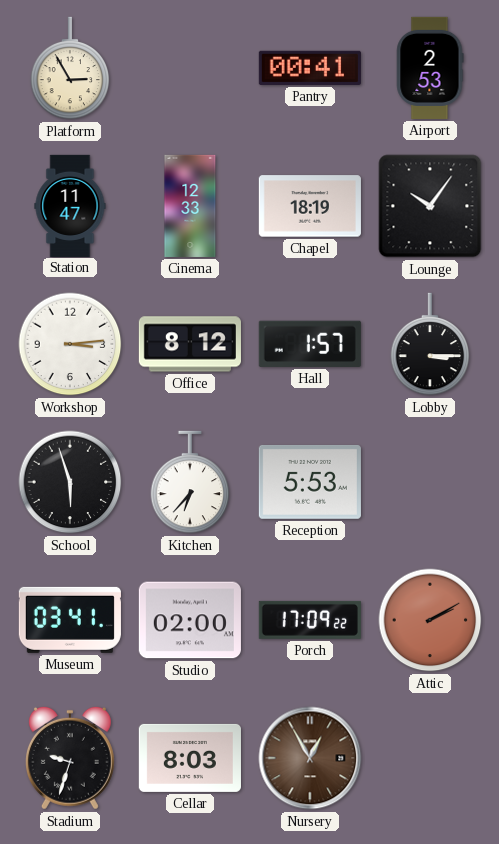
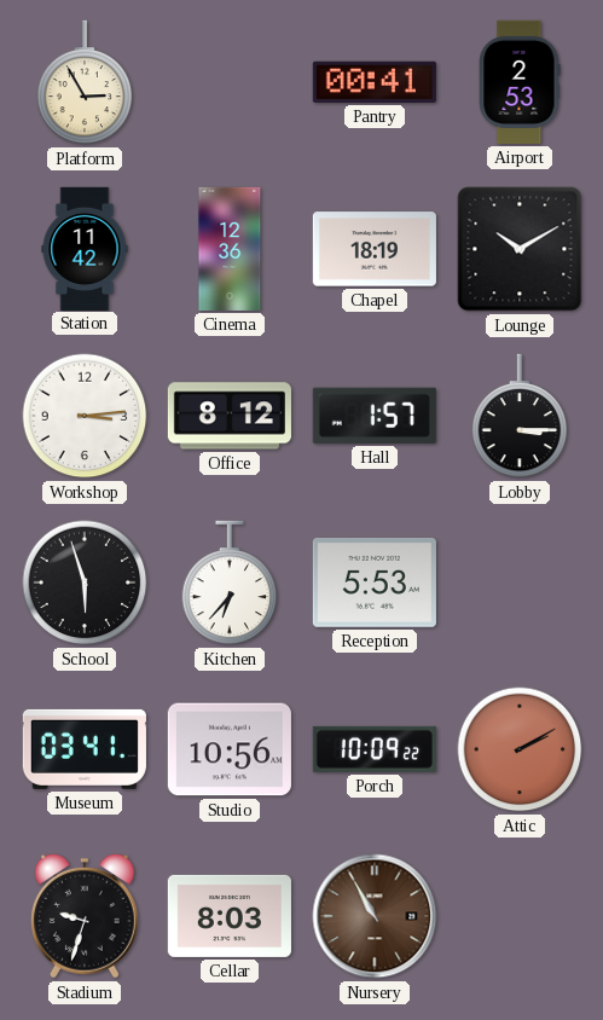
Station: 11:47 -> 11:42
Cinema: 12:33 -> 12:36
Lounge: 10:06 -> 10:10
Studio: 02:00 -> 10:56
Porch: 17:09 -> 10:09
Nursery: 12:55 -> 10:55
